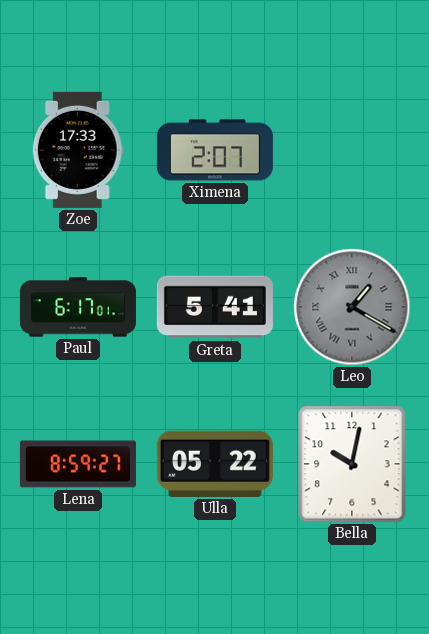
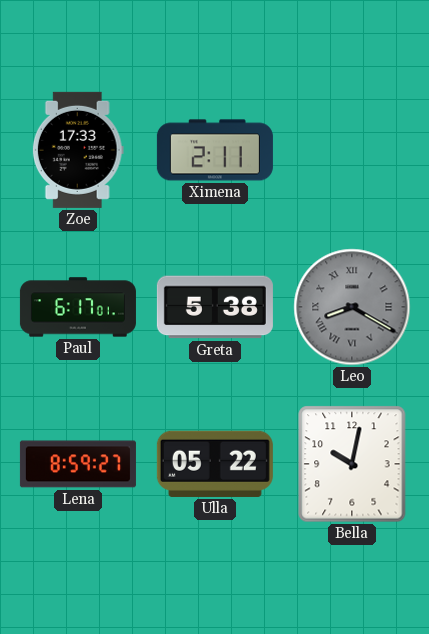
Ximena: 2:07 -> 2:11
Greta: 5:41 -> 5:38
Leo: 1:20 -> 8:20
